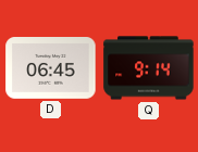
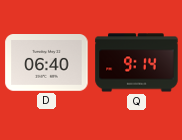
D: 06:45 -> 06:40
